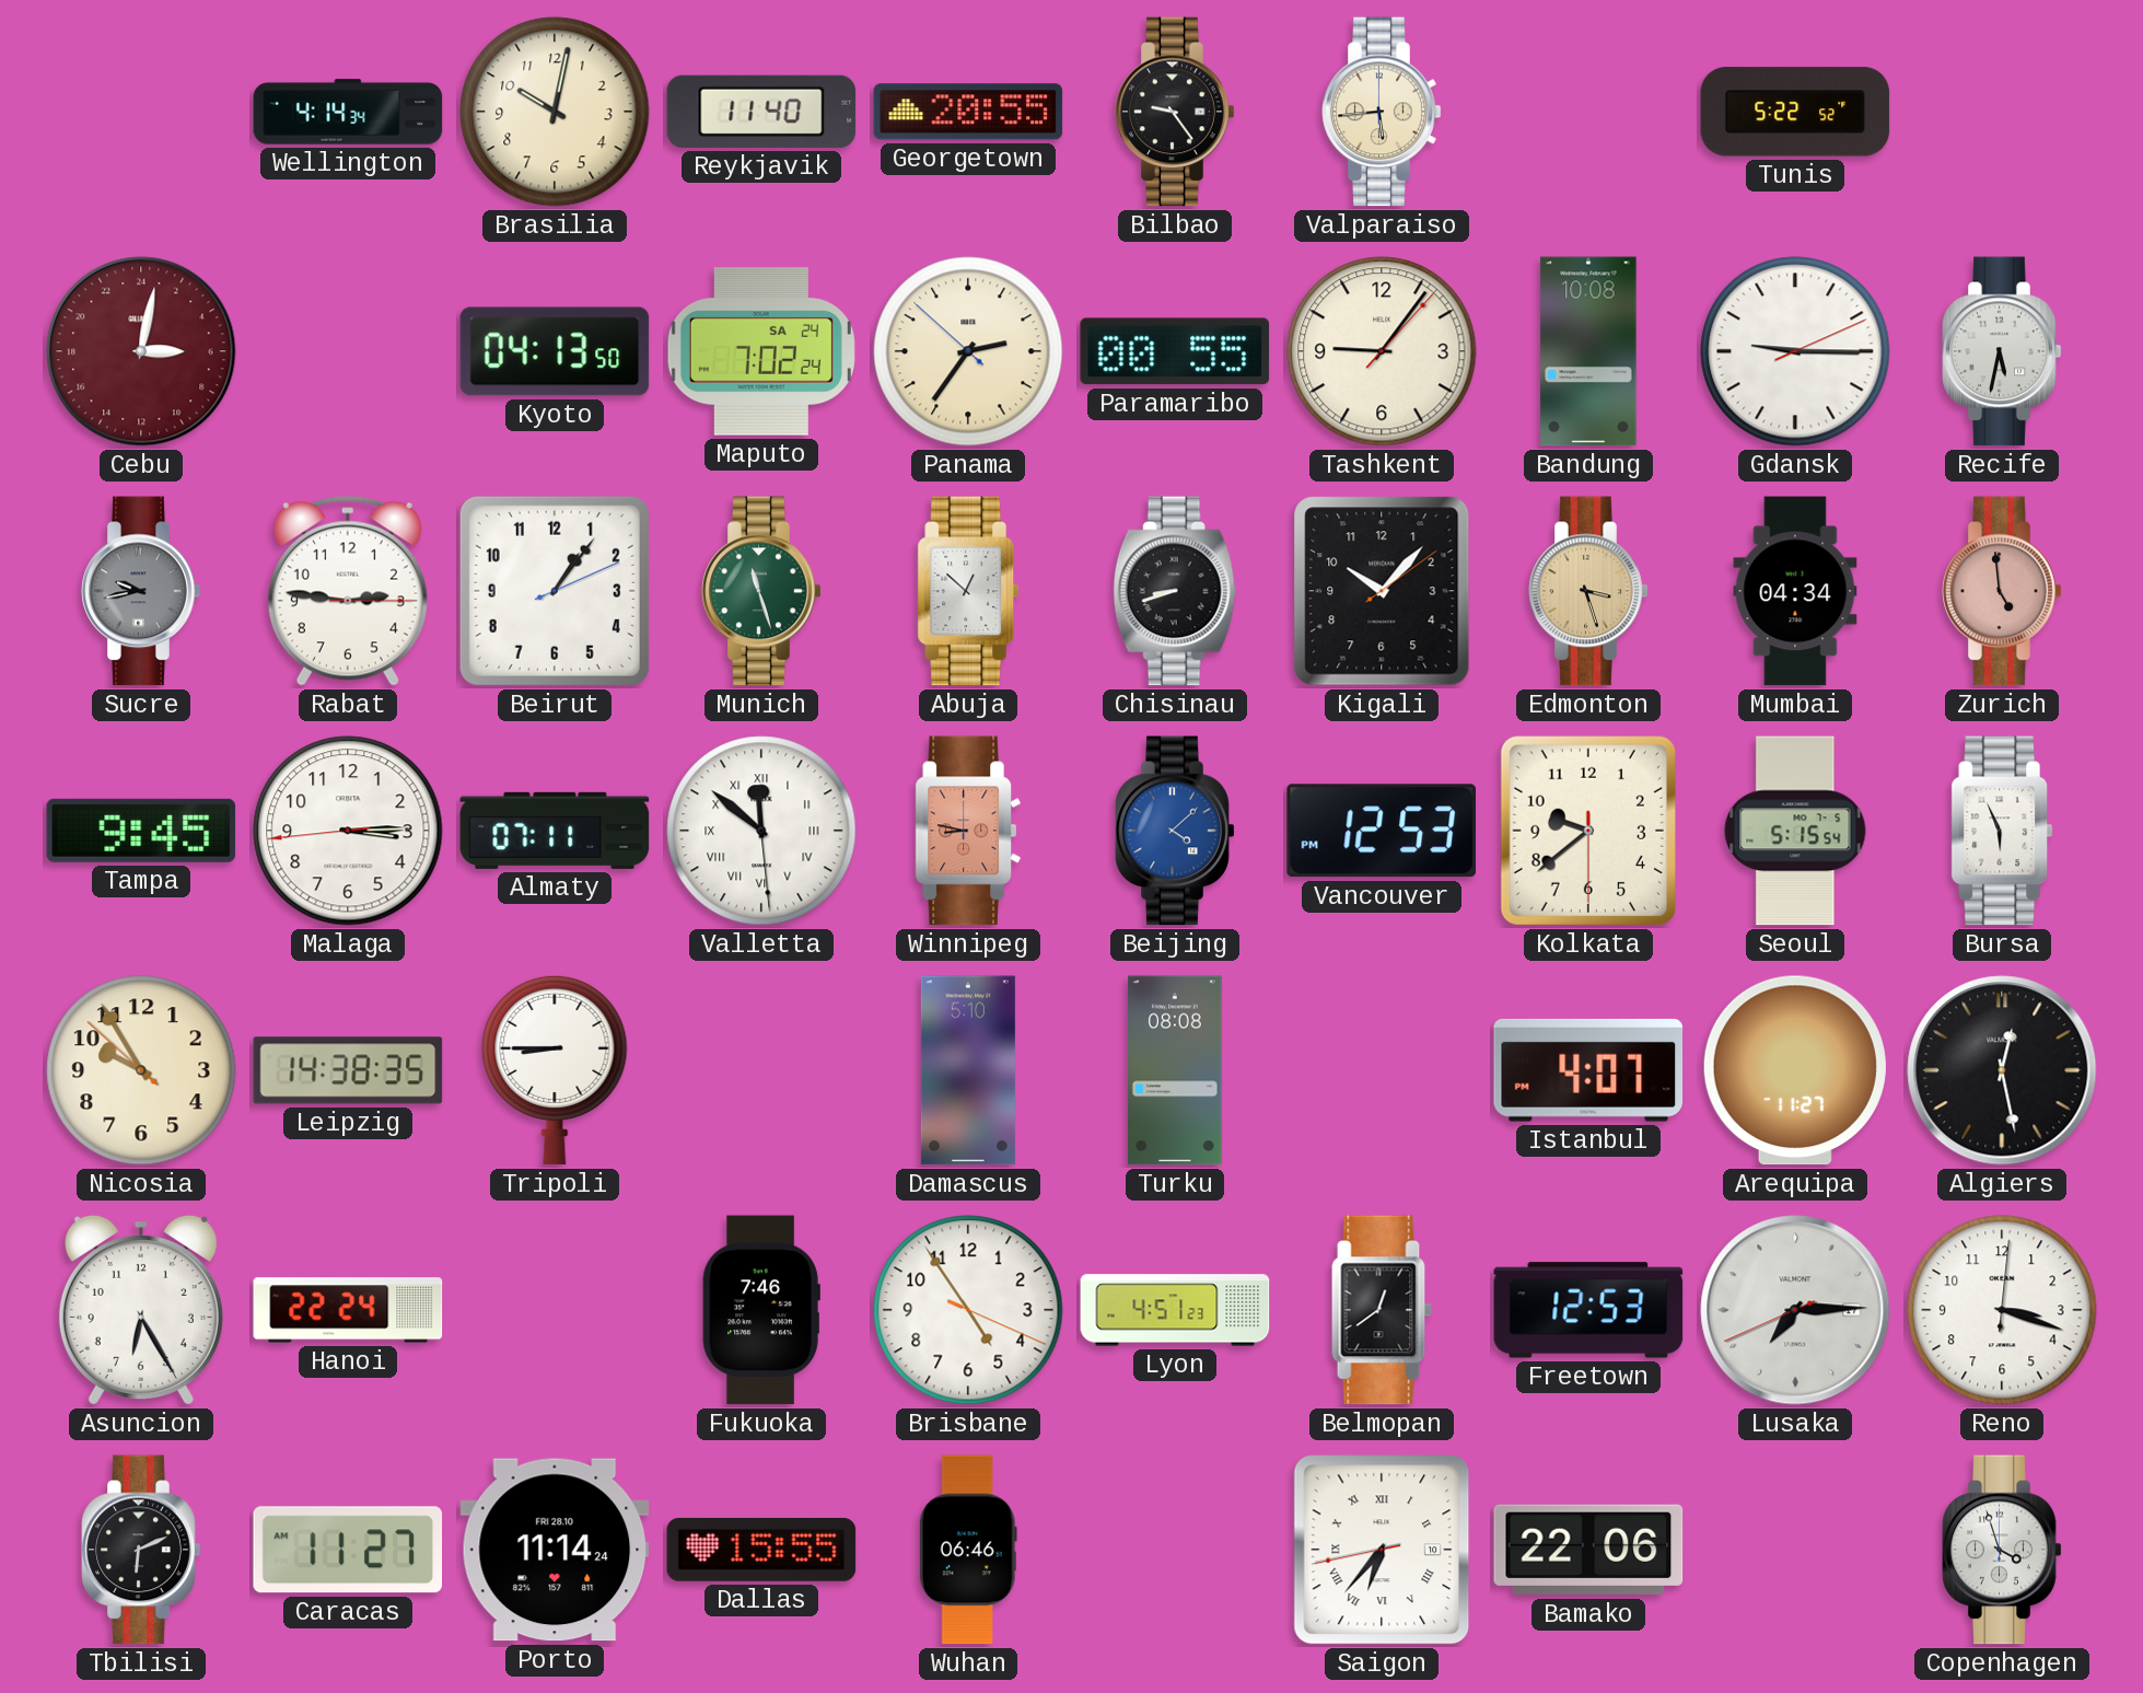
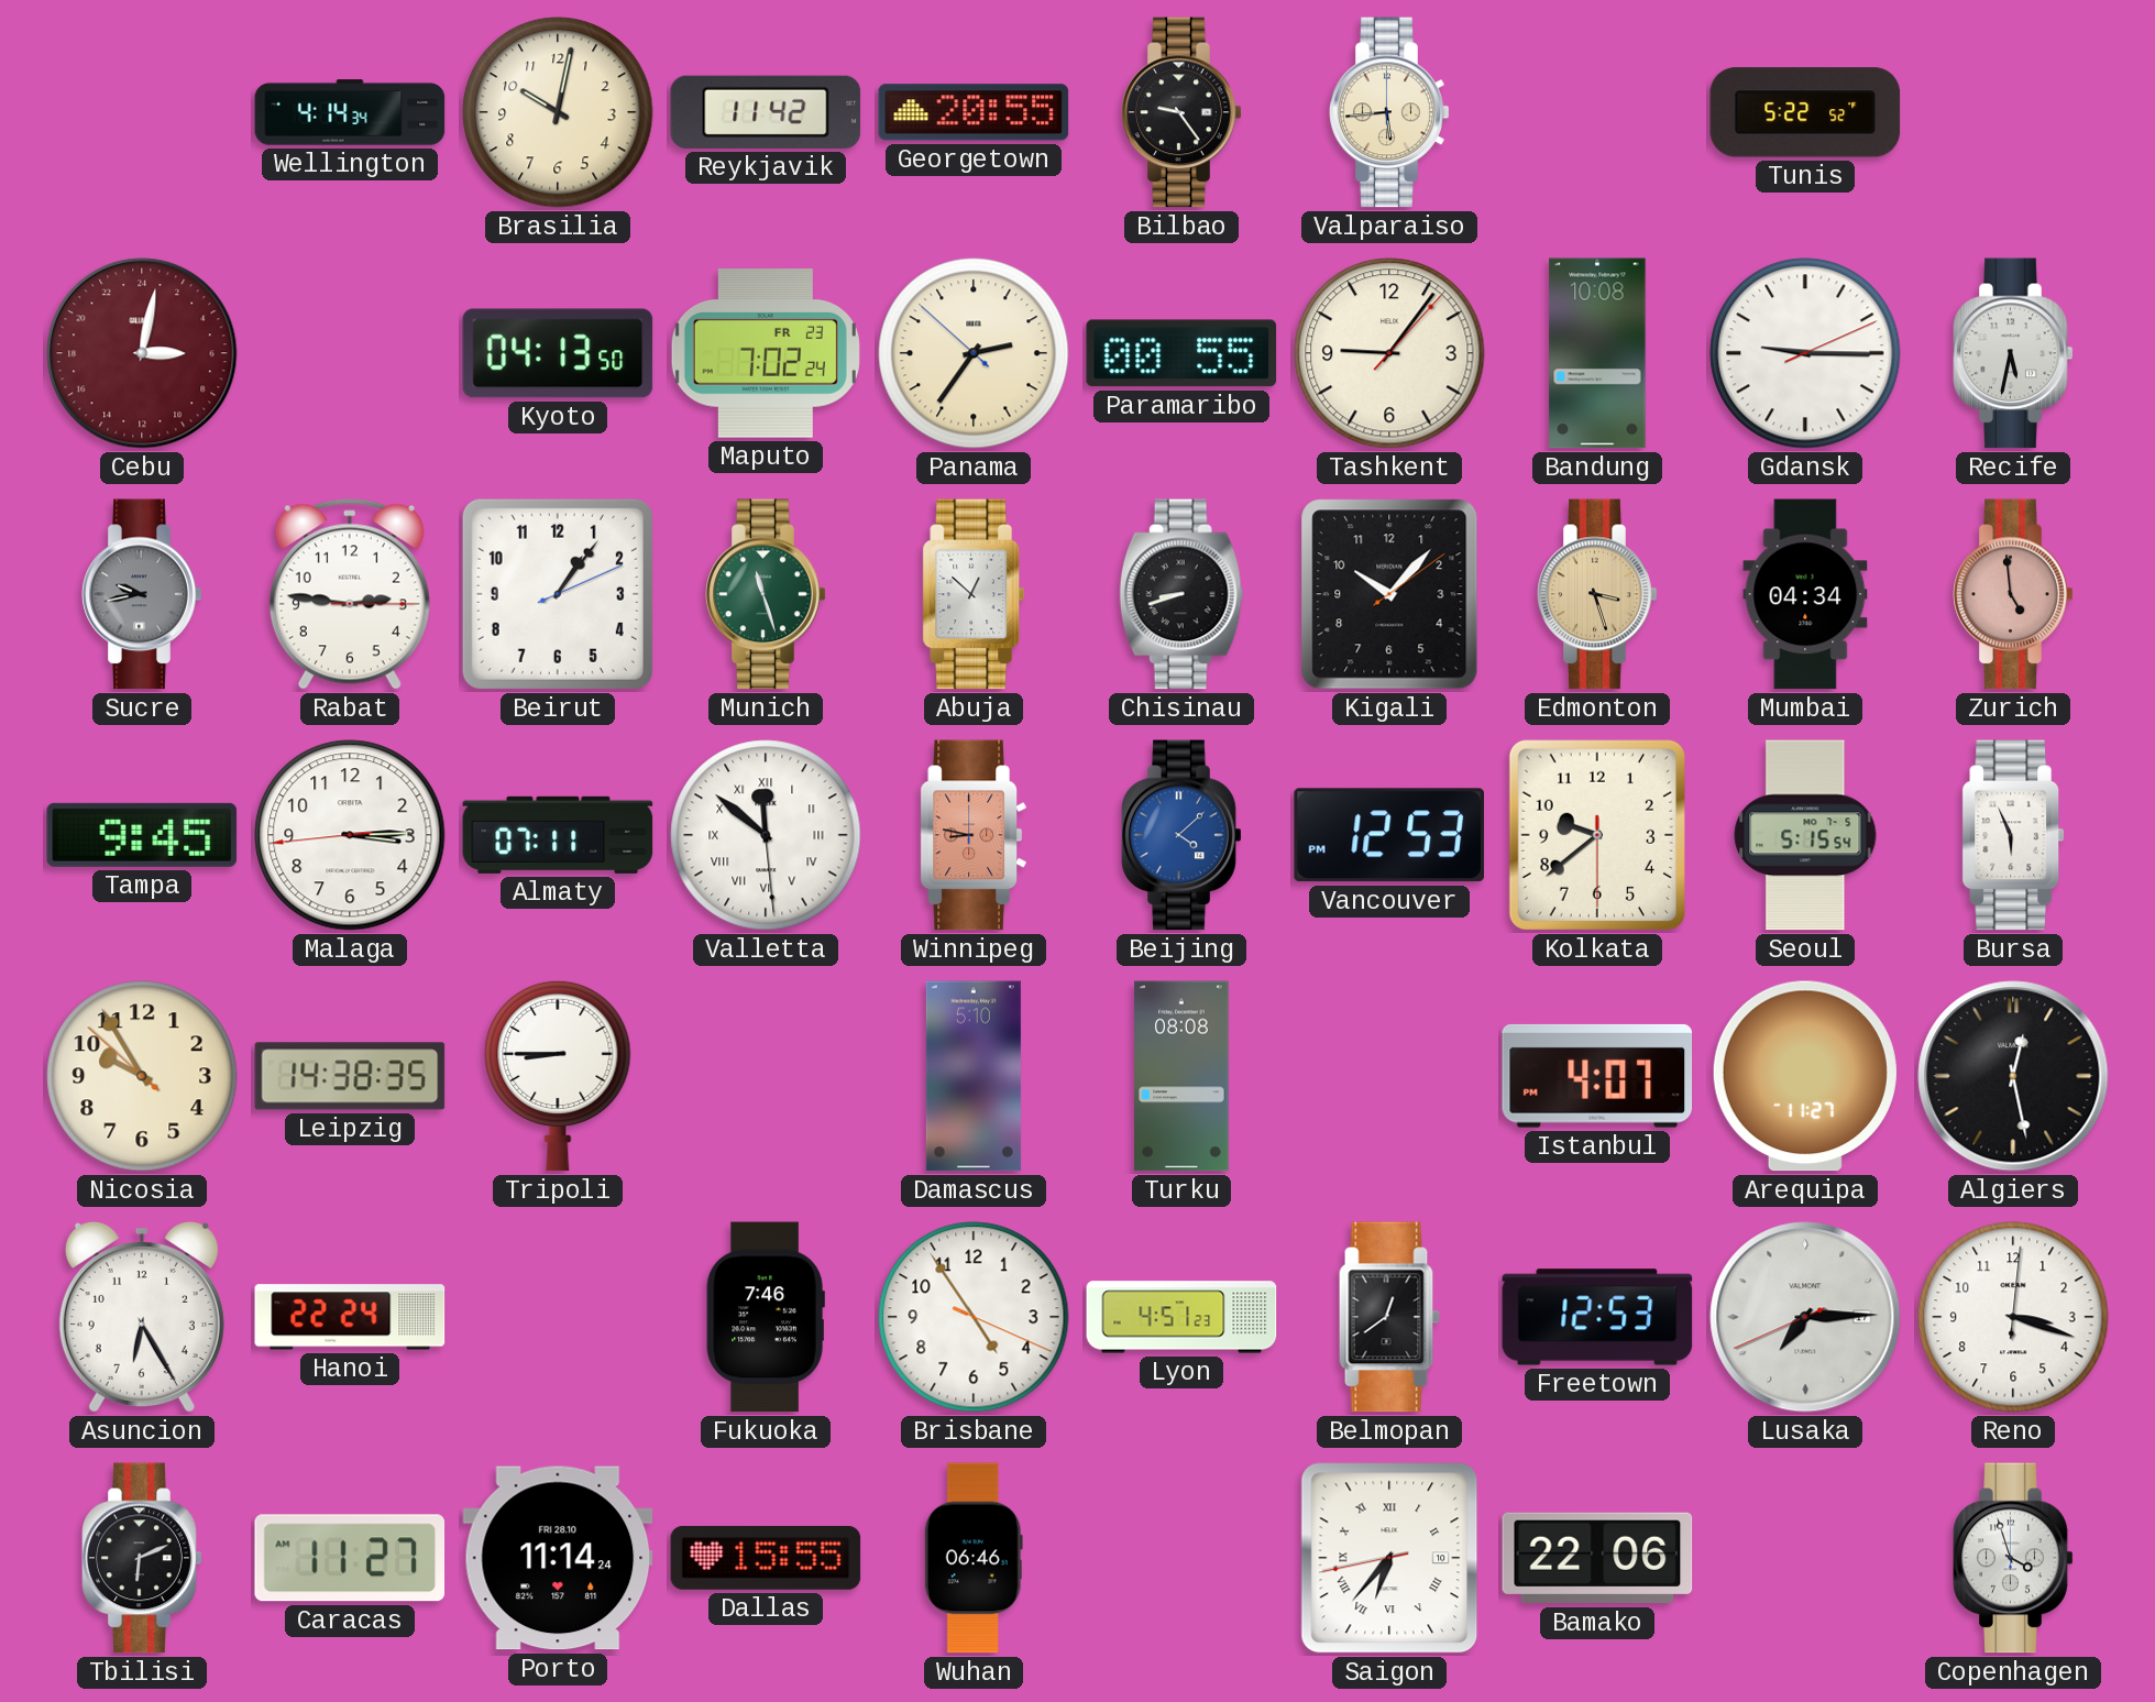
Reykjavik: 11:40 -> 11:42
Maputo date: SA 24 -> FR 23
